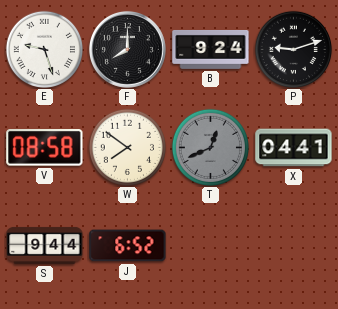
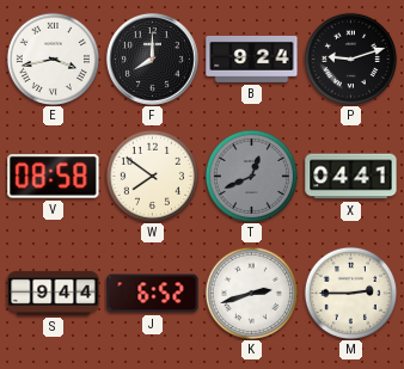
E: 9:27 -> 3:43
K: none -> 2:42
M: none -> 2:45
